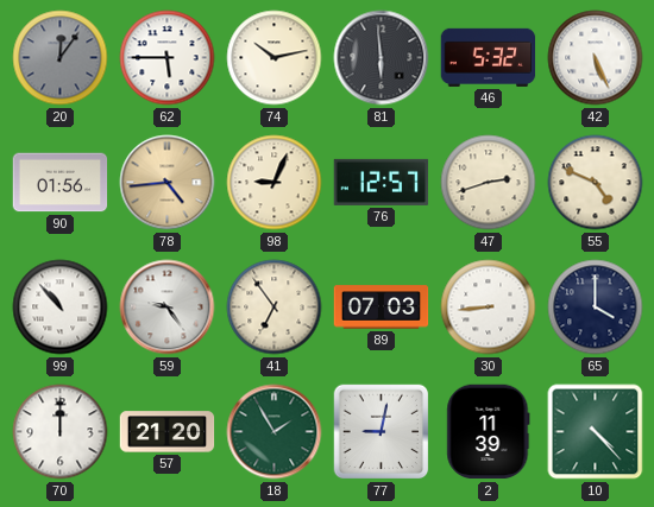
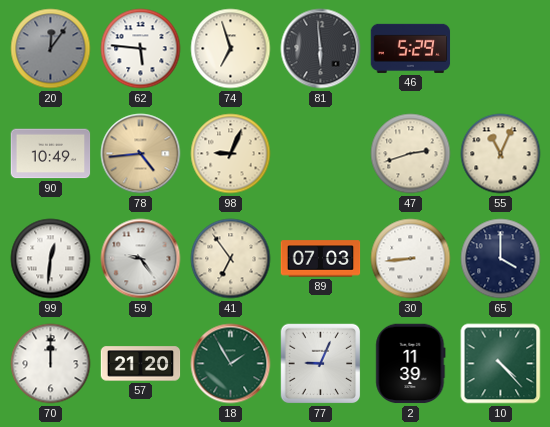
62: 5:45 -> 5:46
74: 10:13 -> 6:57
46: 5:32 -> 5:29
42: 5:26 -> none
90: 01:56 -> 10:49
76: 12:57 -> none
55: 4:49 -> 11:04
99: 10:53 -> 12:31
77: 9:02 -> 9:04
